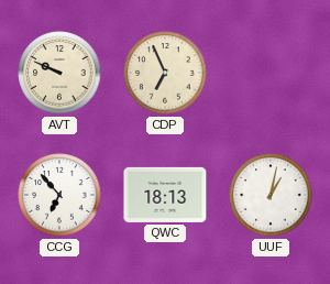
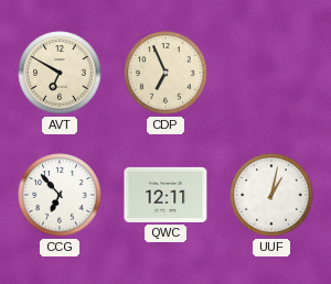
AVT: 9:49 -> 6:50
QWC: 18:13 -> 12:11
